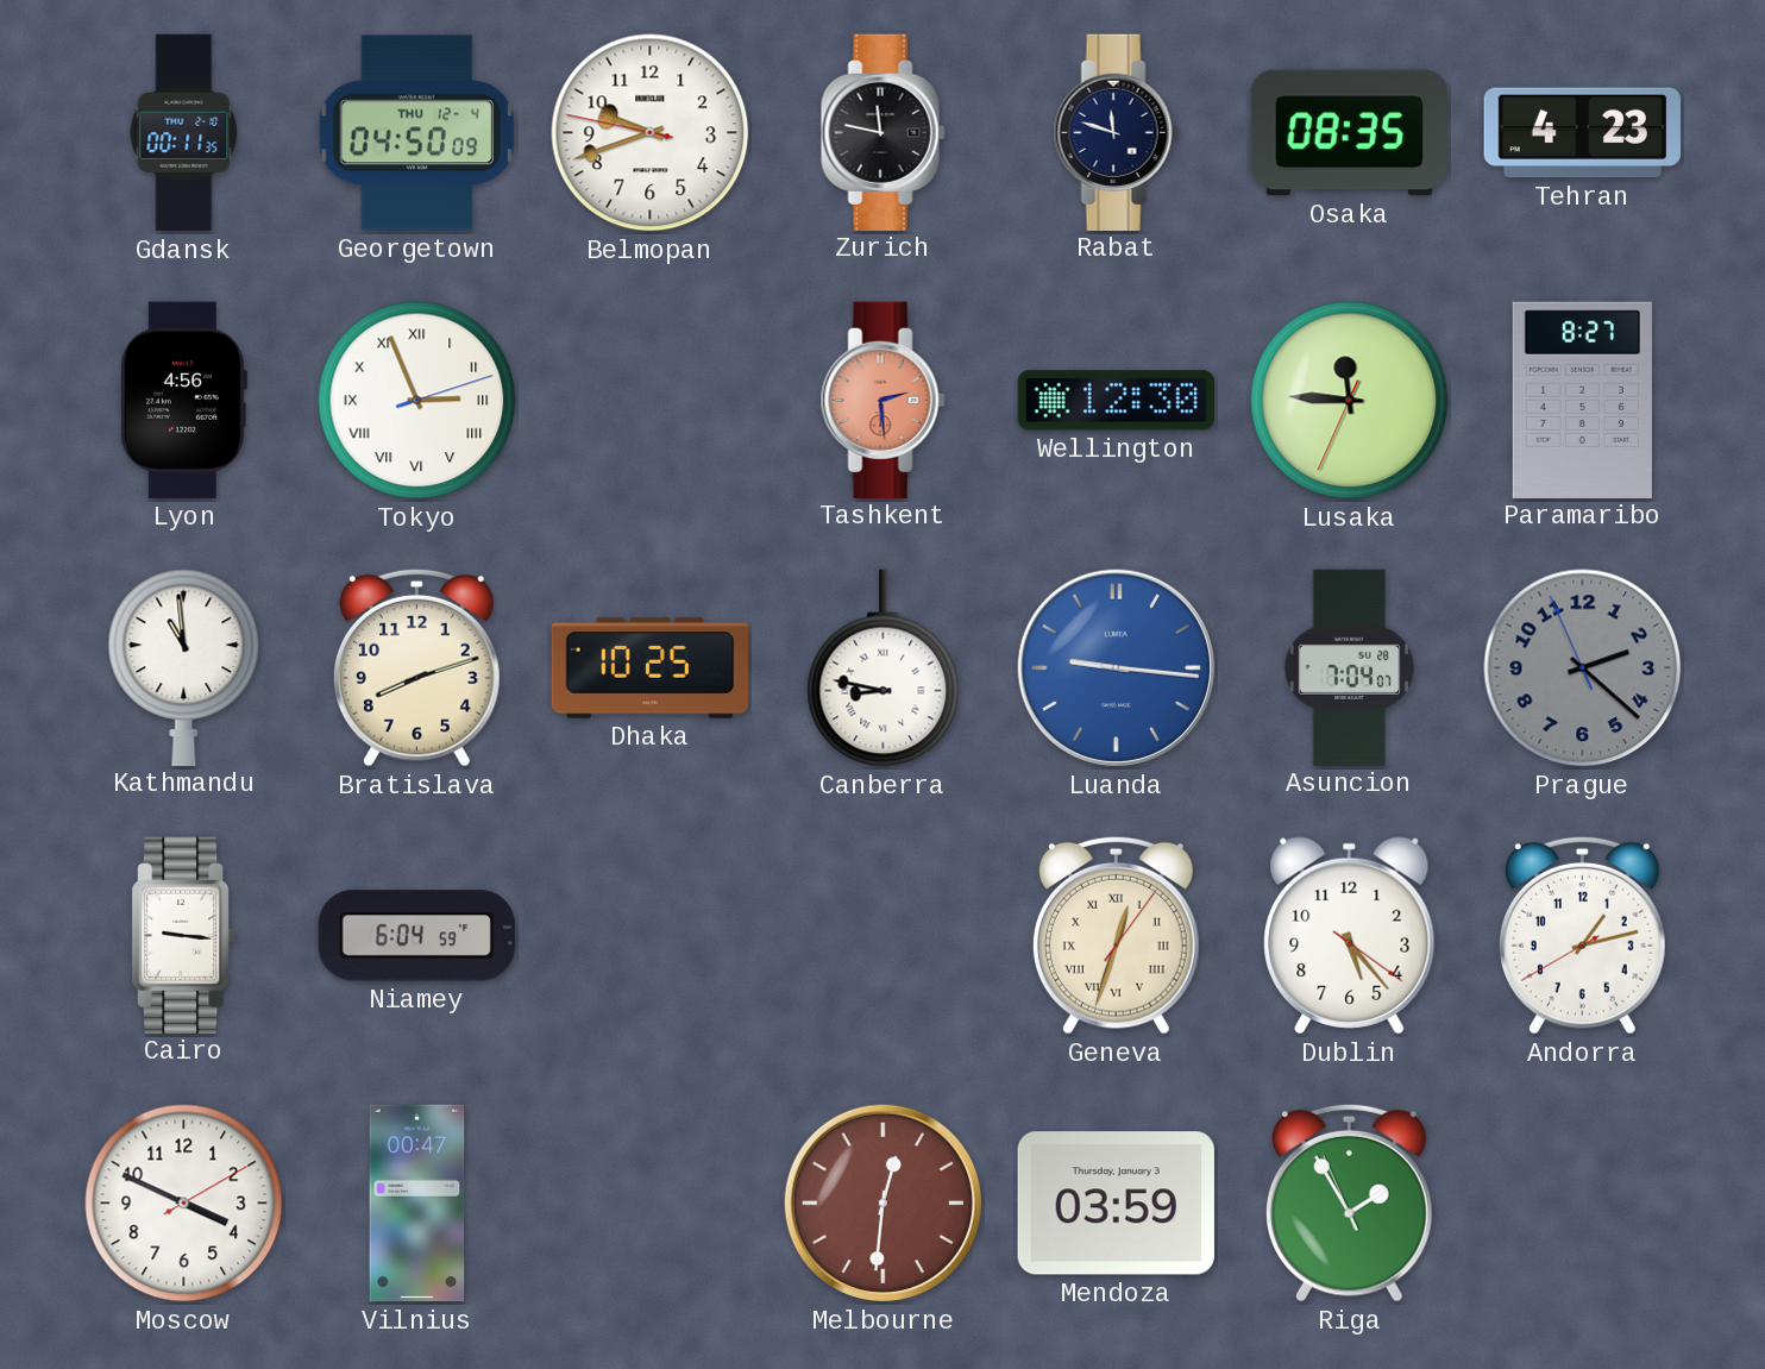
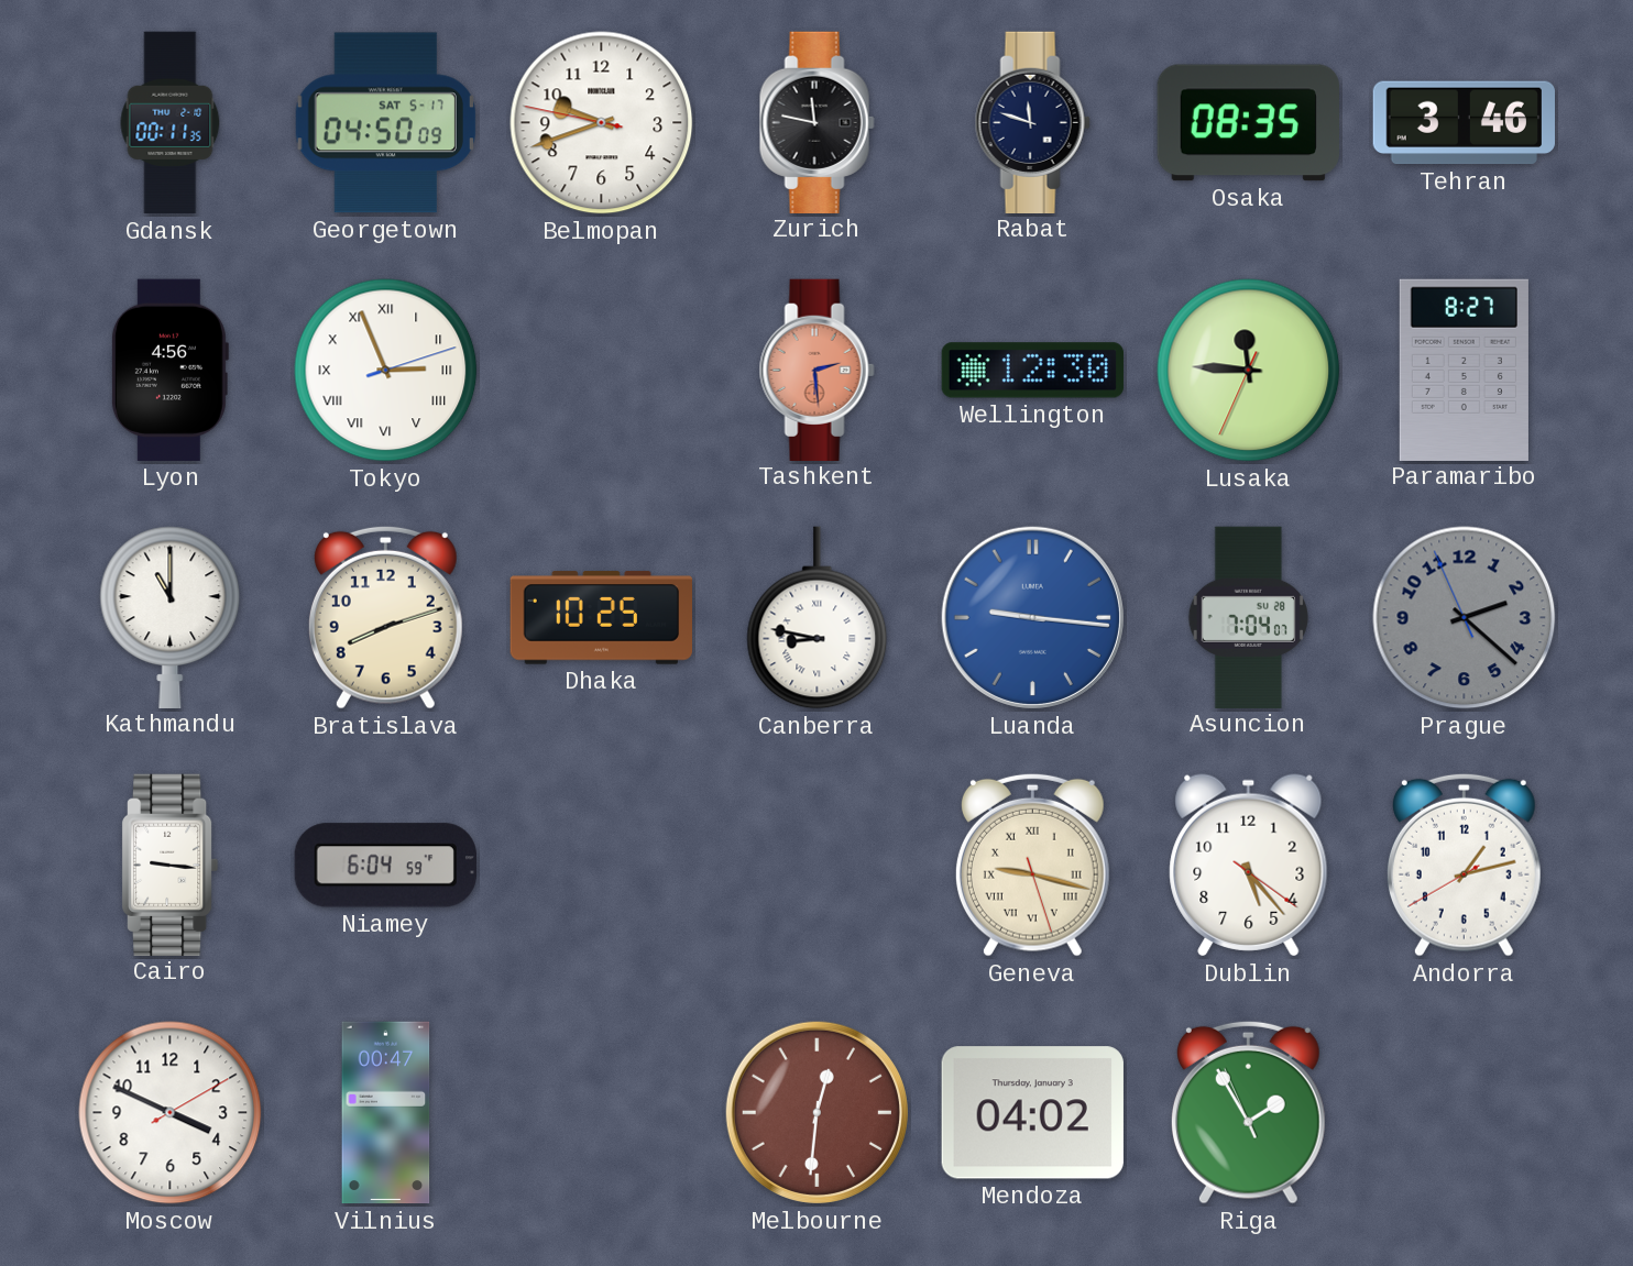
Georgetown date: THU 12-4 -> SAT 5-17
Tehran: 4:23 -> 3:46
Kathmandu: 10:59 -> 11:00
Geneva: 12:33 -> 9:17
Mendoza: 03:59 -> 04:02
